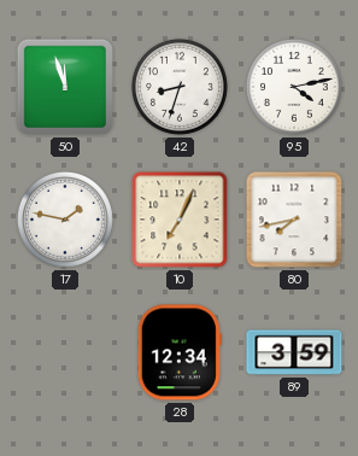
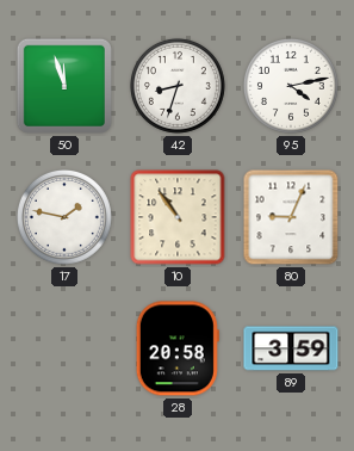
10: 7:04 -> 10:54
80: 7:43 -> 9:04
28: 12:34 -> 20:58
